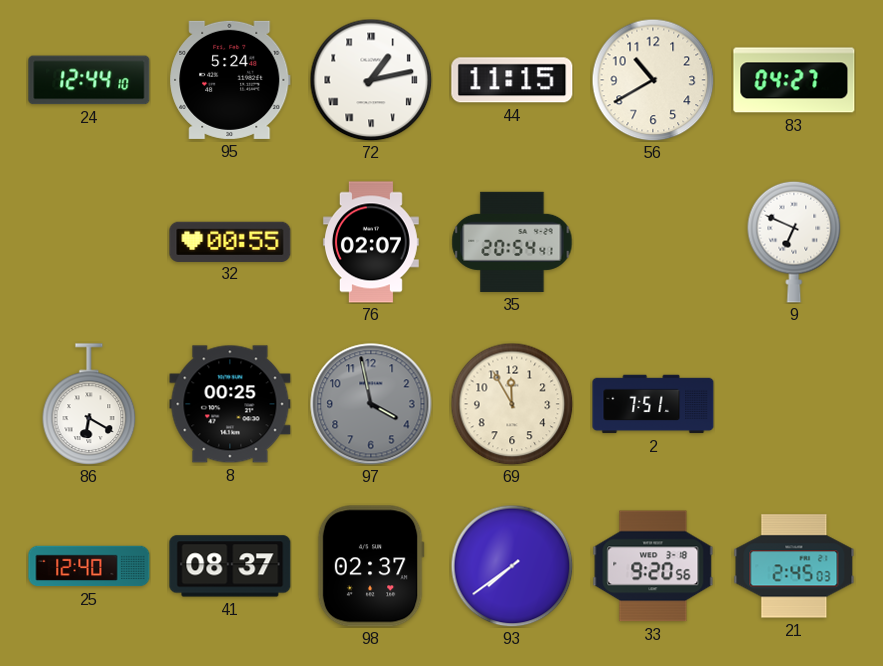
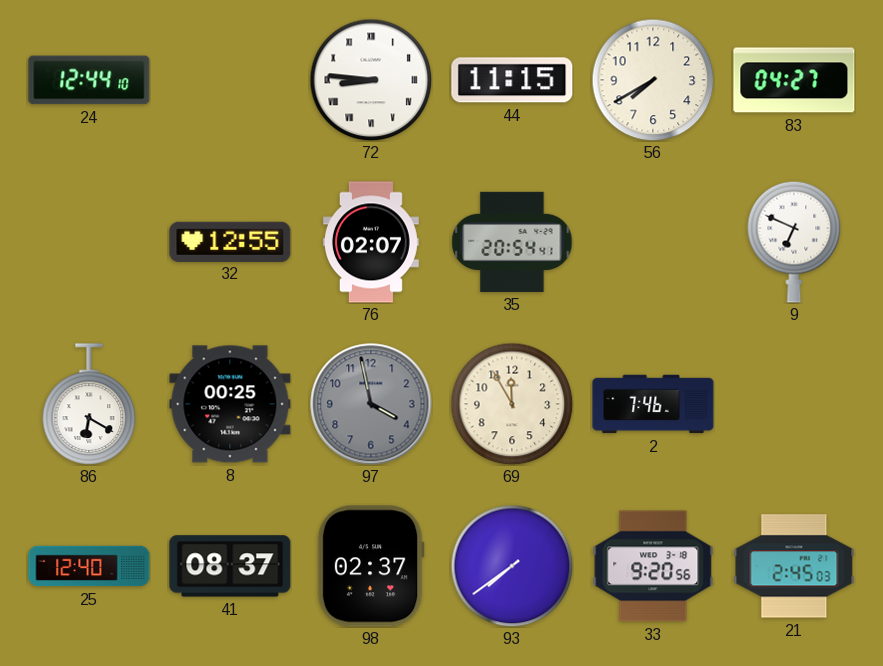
95: 5:24 -> none
72: 1:13 -> 8:46
56: 10:40 -> 7:40
32: 00:55 -> 12:55
2: 7:51 -> 7:46
